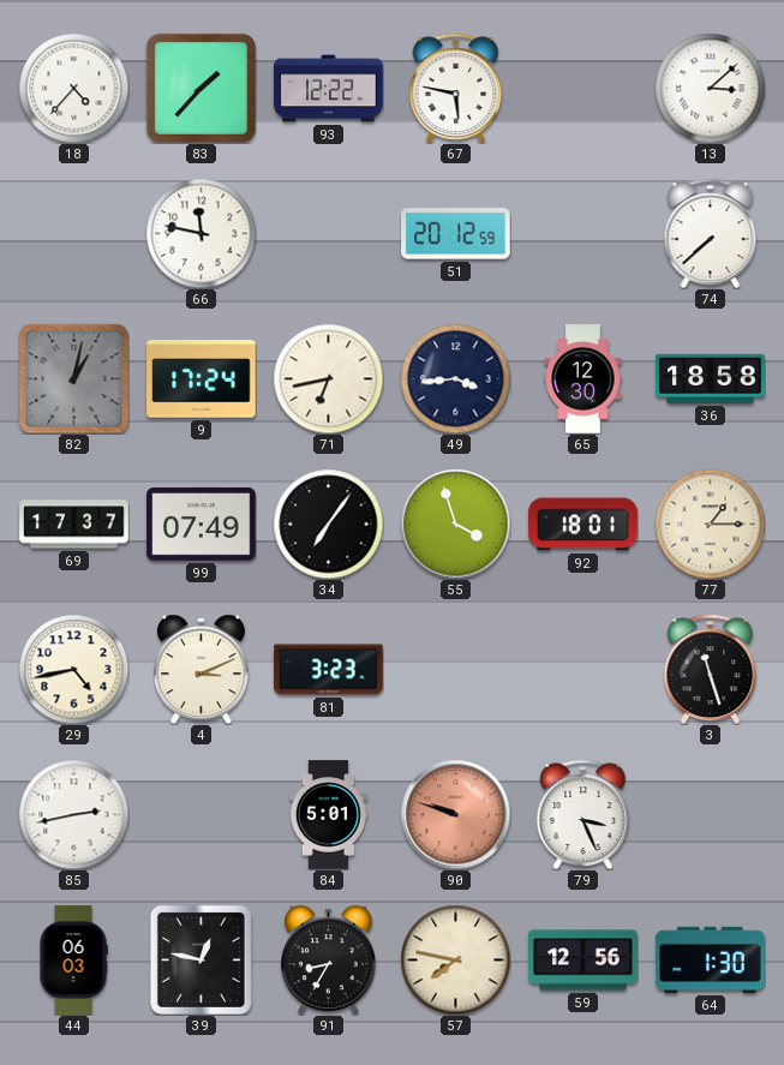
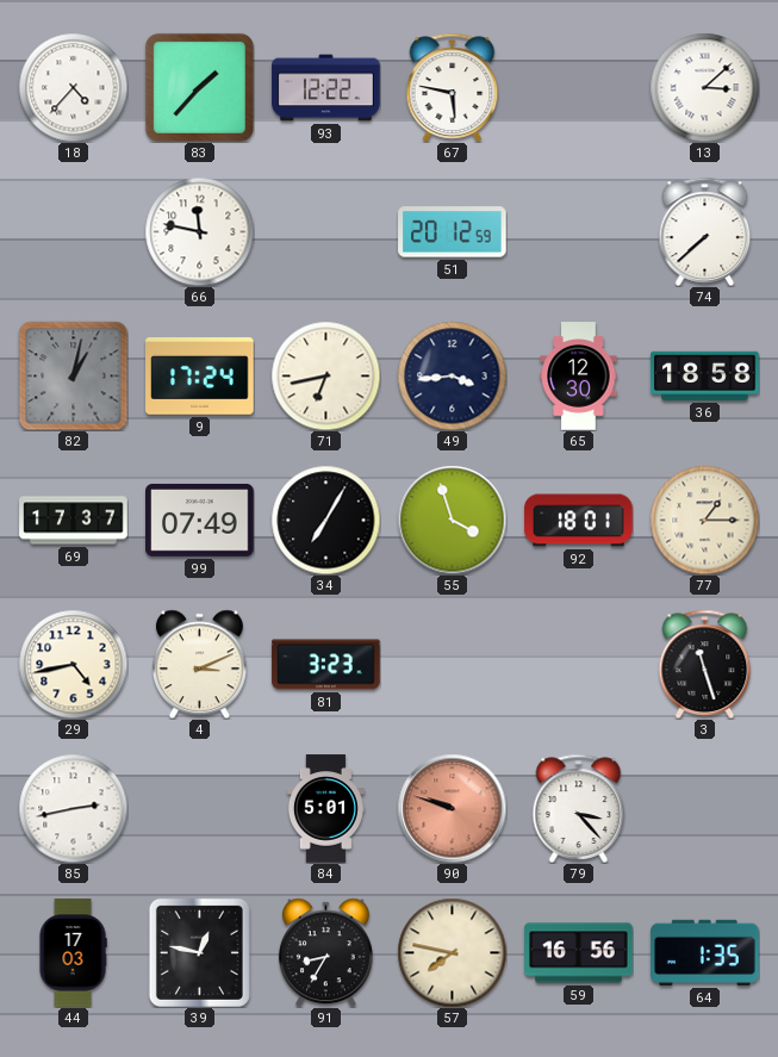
34: 7:06 -> 7:05
79: 3:26 -> 3:23
44: 06:03 -> 17:03
59: 12:56 -> 16:56
64: 1:30 -> 1:35
